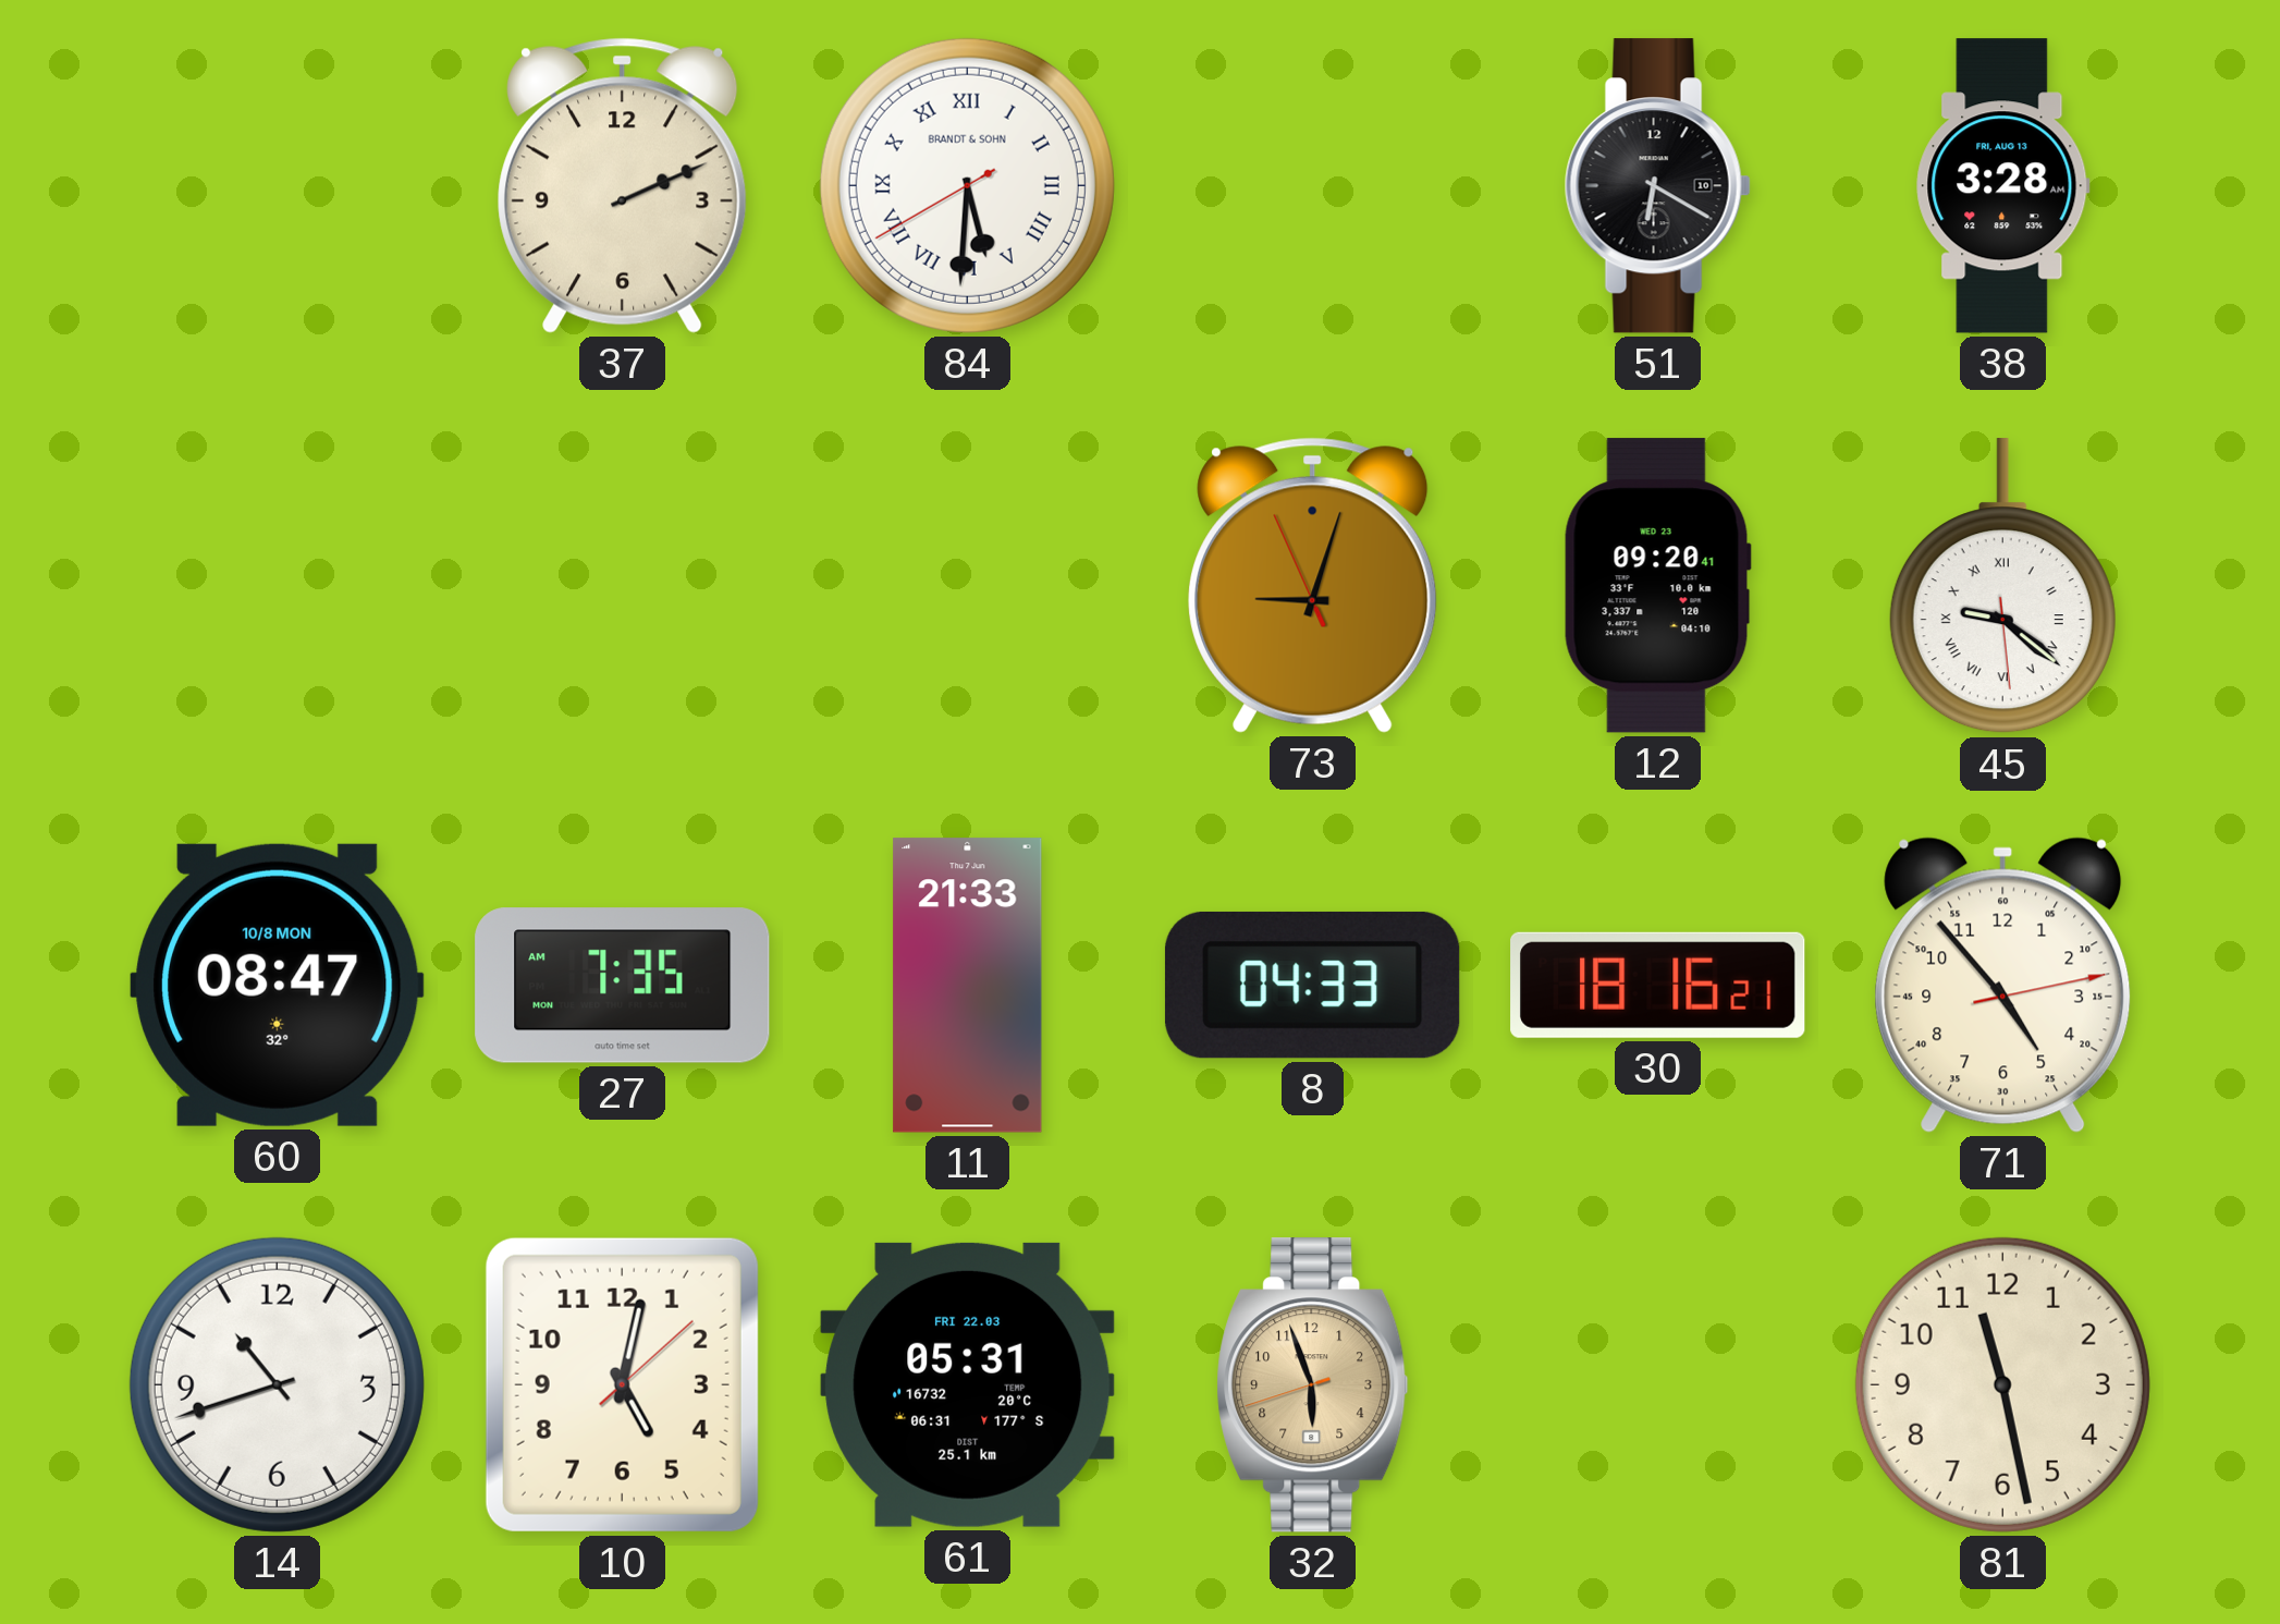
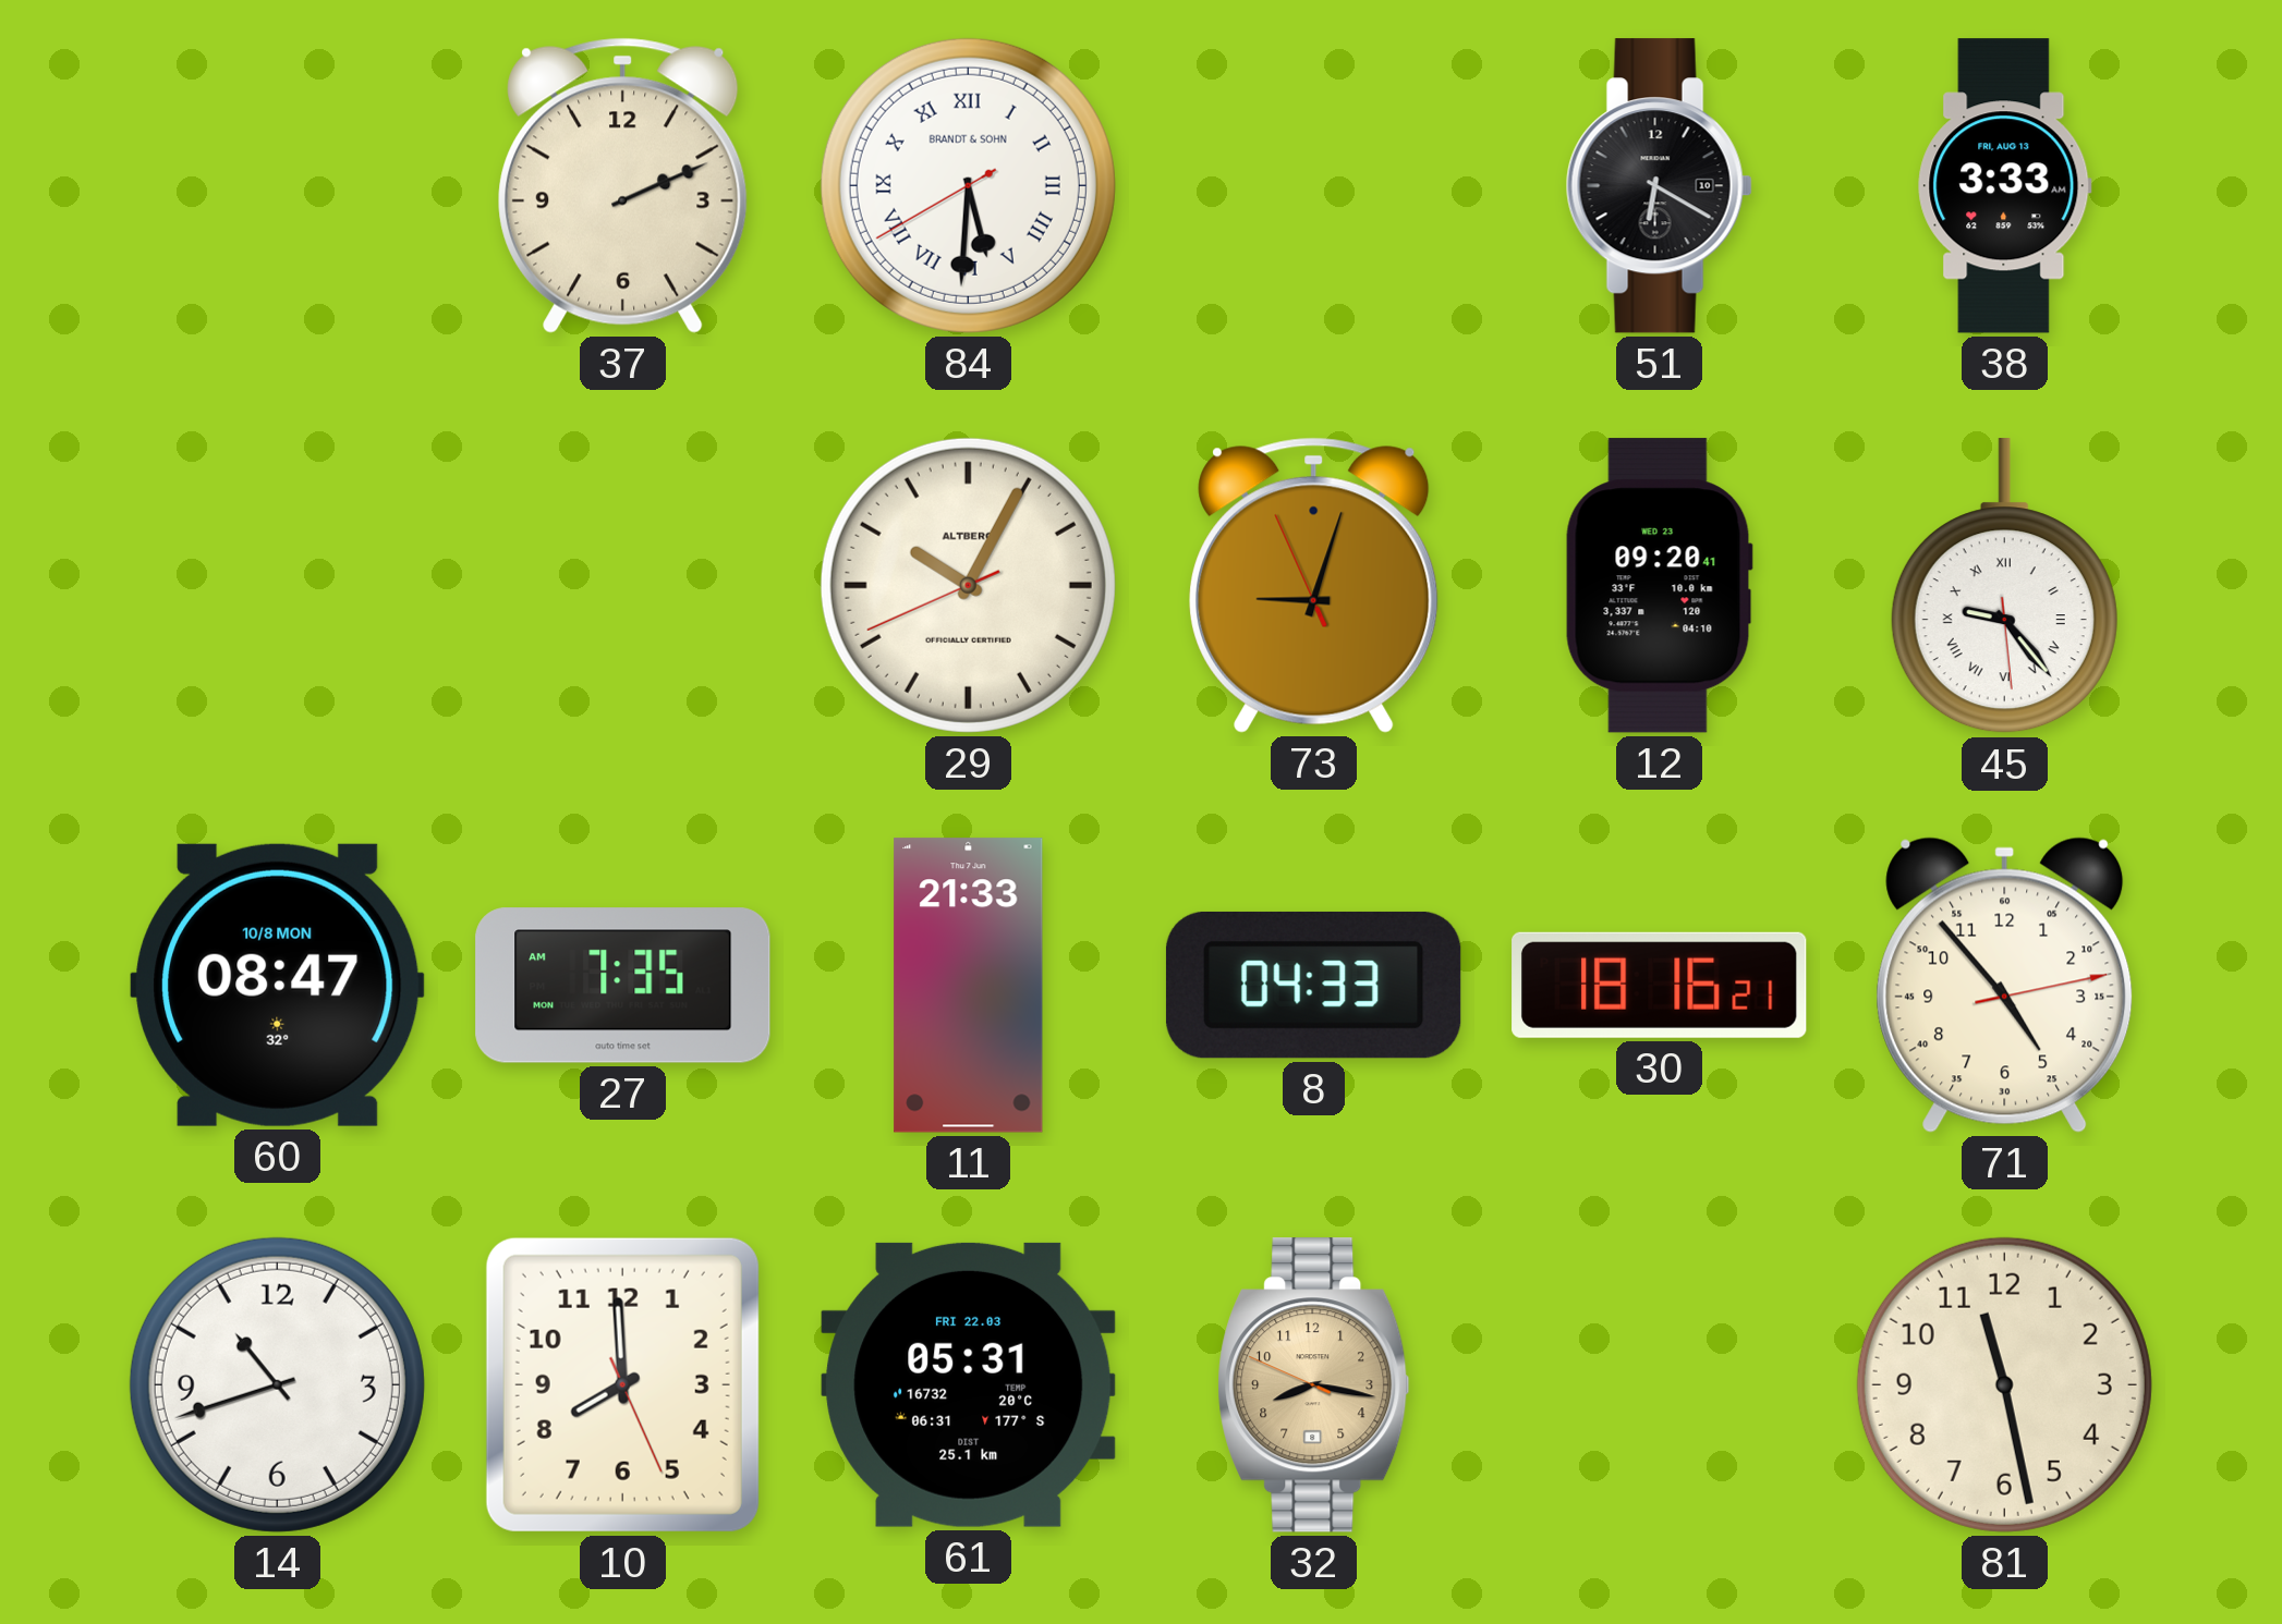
38: 3:28 -> 3:33
29: none -> 10:04
45: 9:21 -> 9:23
10: 5:02 -> 7:59
32: 5:56 -> 8:16
